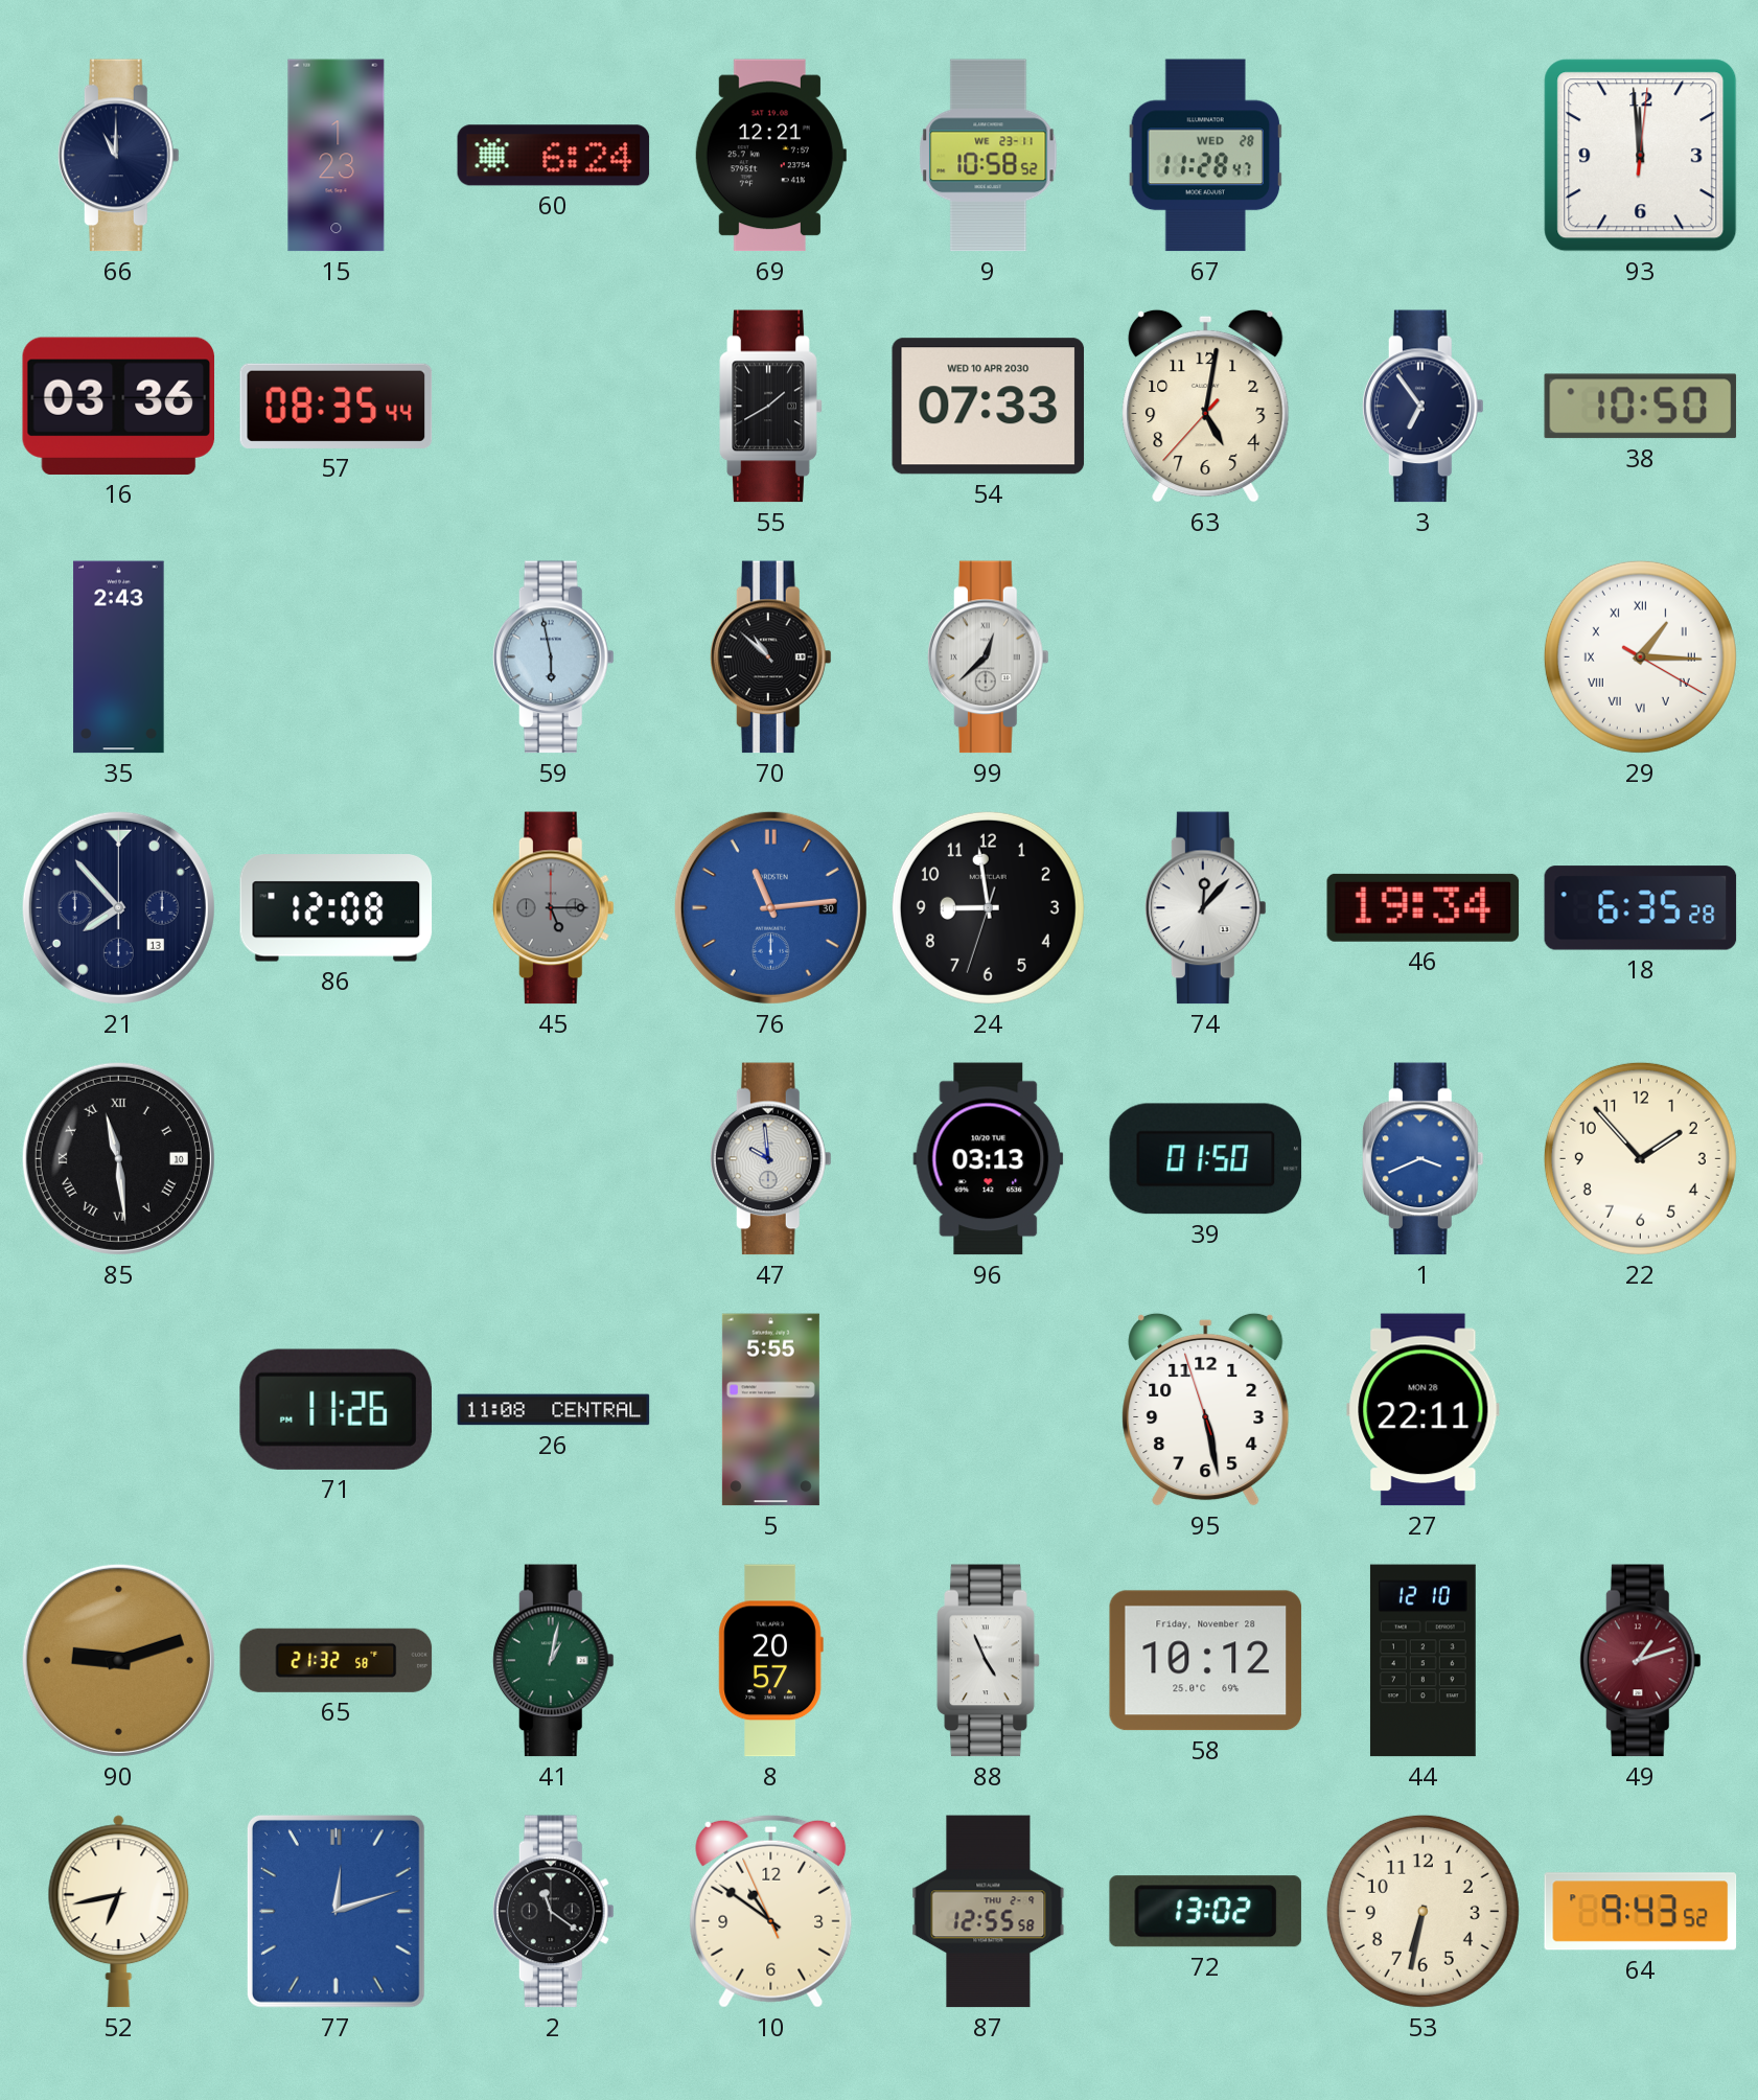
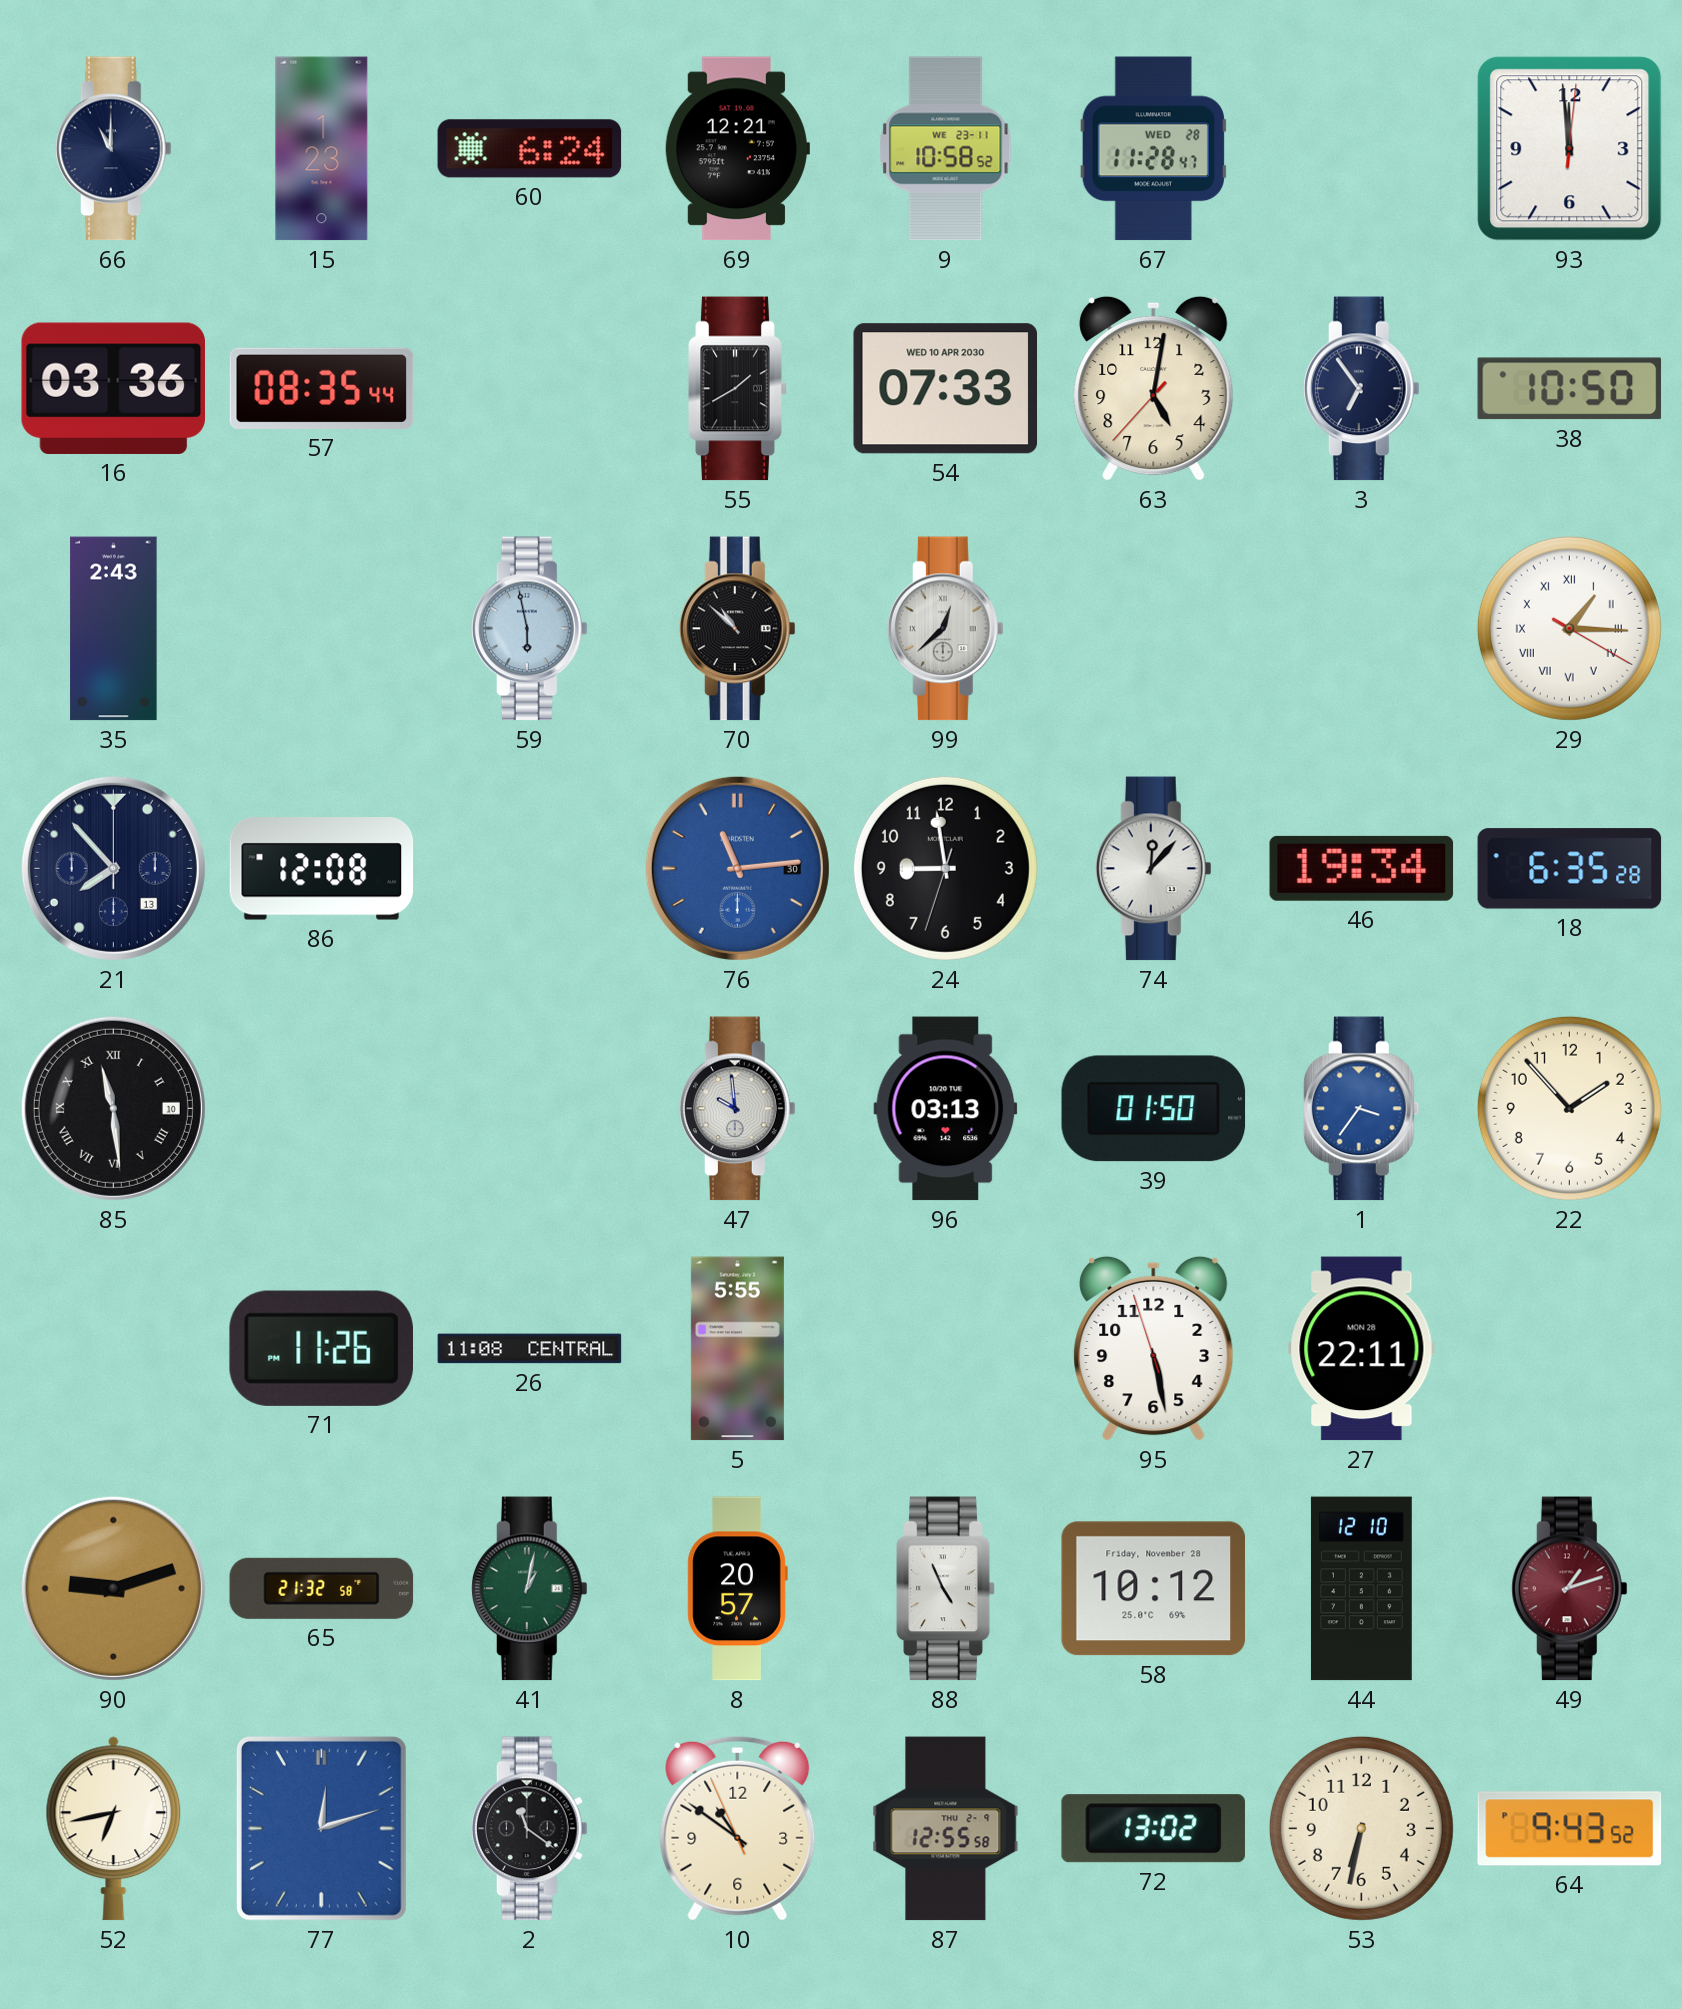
45: 5:15 -> none
1: 3:41 -> 3:36
